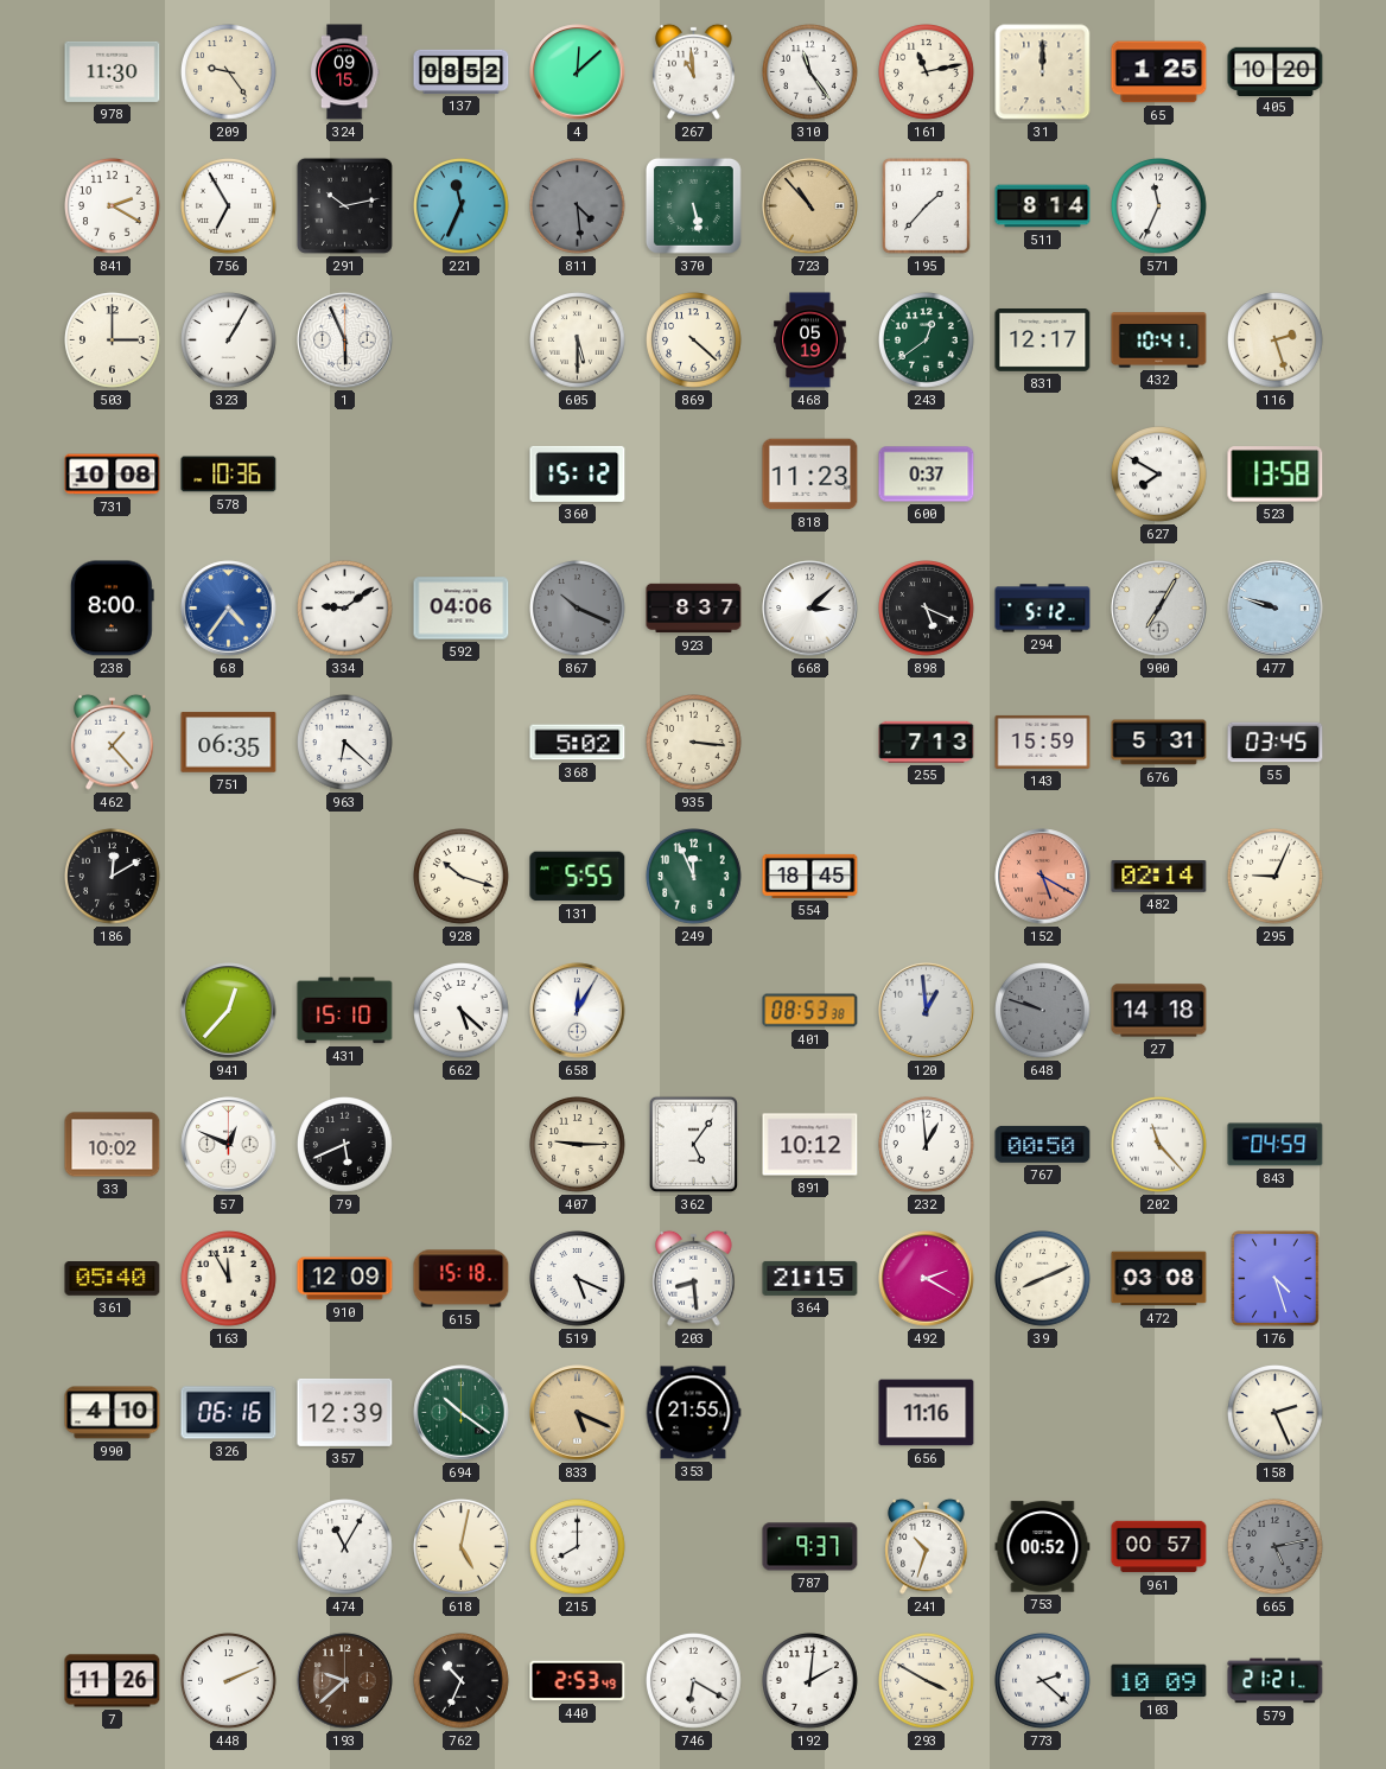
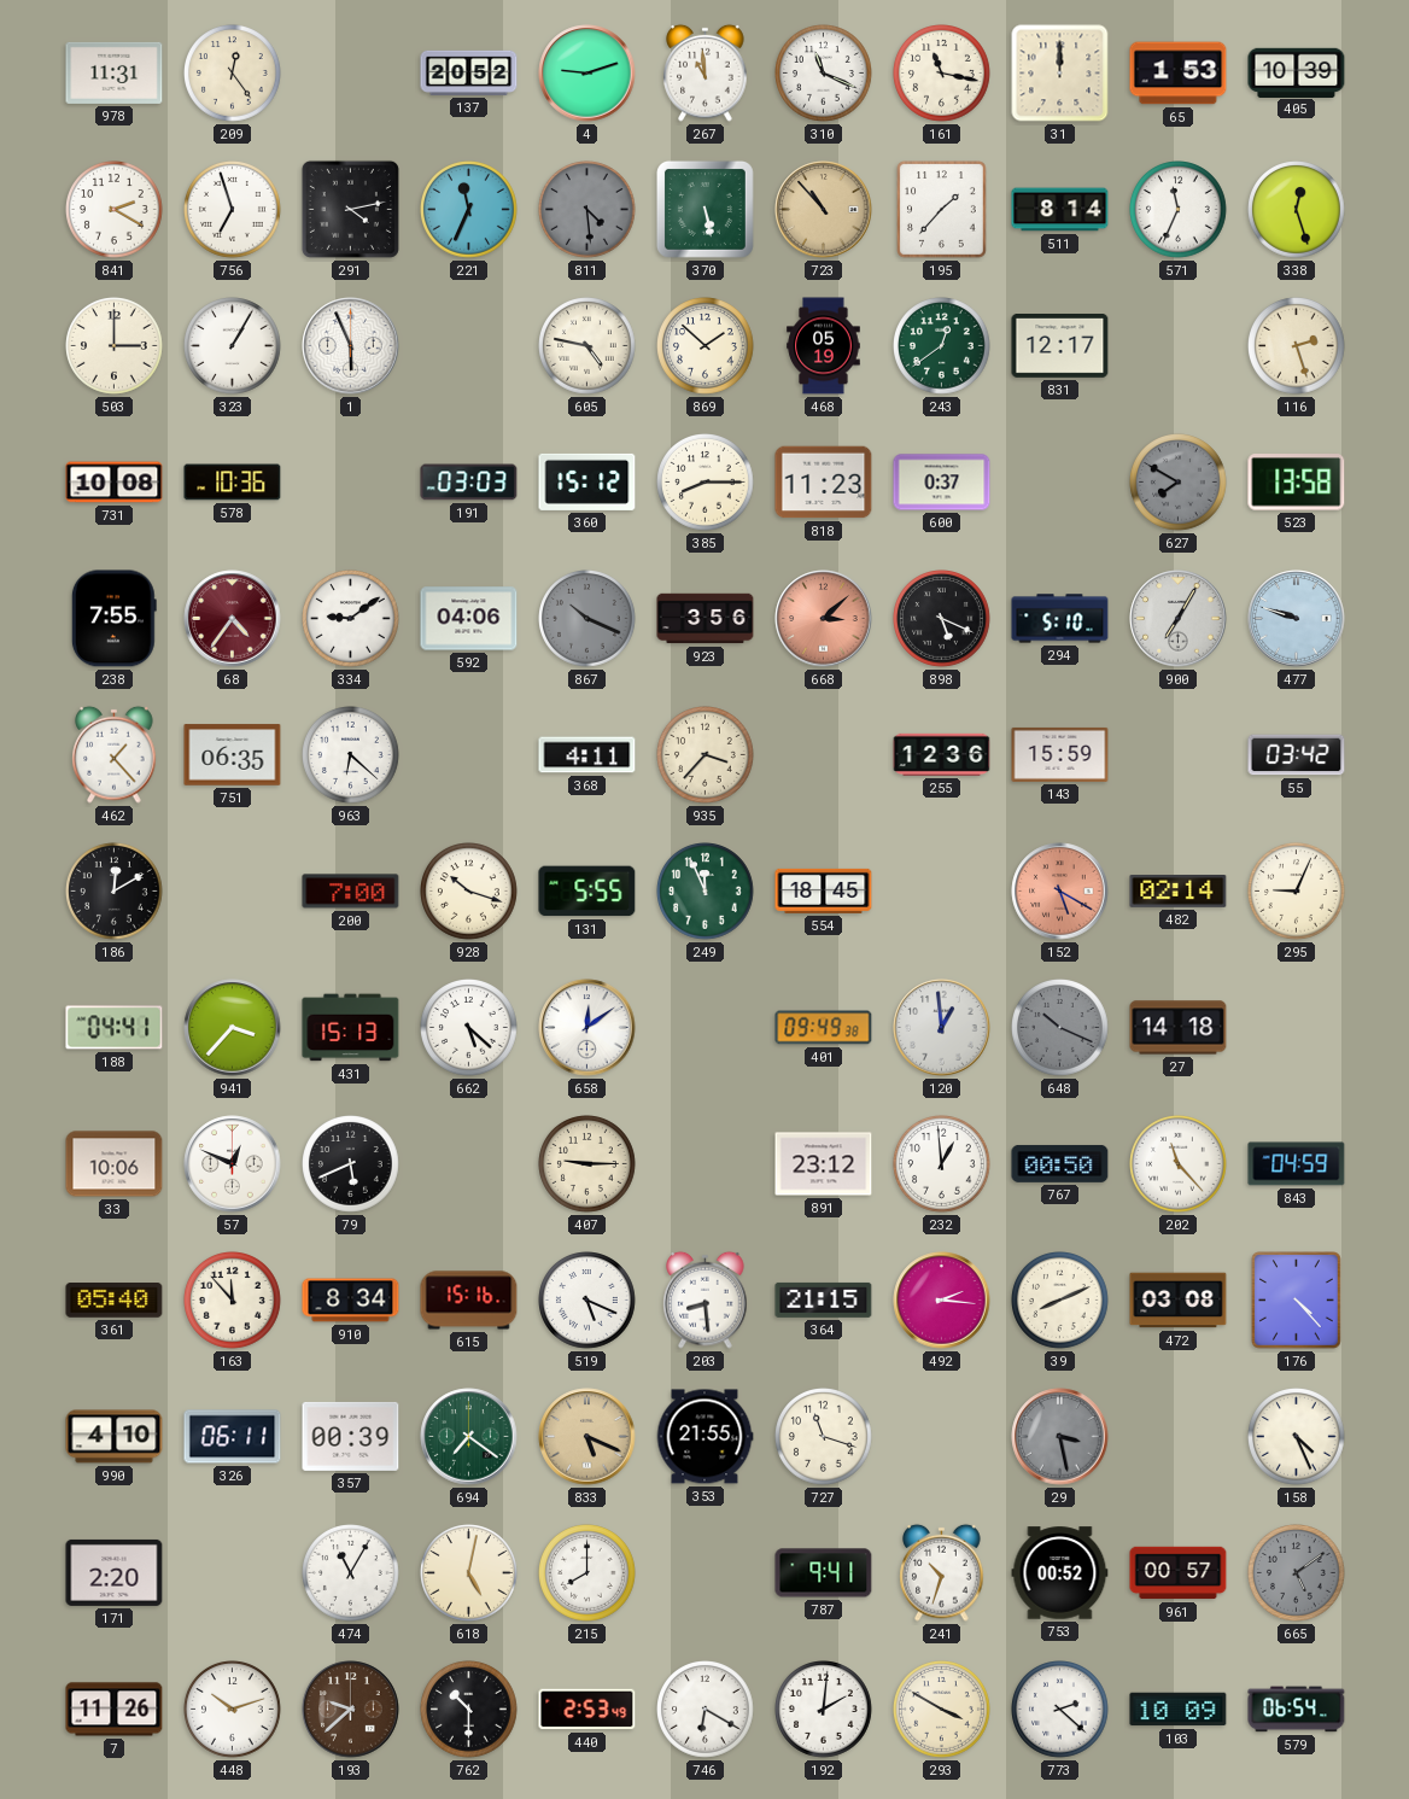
978: 11:30 -> 11:31
209: 9:24 -> 12:24
324: 09:15 -> none
137: 08:52 -> 20:52
4: 12:08 -> 9:12
310: 11:24 -> 11:19
161: 11:13 -> 11:17
65: 1:25 -> 1:53
405: 10:20 -> 10:39
756: 6:55 -> 6:57
291: 10:13 -> 4:13
338: none -> 12:27
605: 5:30 -> 4:47
869: 4:22 -> 1:52
432: 10:41 -> none
191: none -> 03:03
385: none -> 8:15
627 dial: white -> grey
238: 8:00 -> 7:55
68 dial: blue -> burgundy
923: 8:37 -> 3:56
668 dial: white -> salmon
294: 5:12 -> 5:10
368: 5:02 -> 4:11
935: 3:16 -> 3:37
255: 7:13 -> 12:36
676: 5:31 -> none
55: 03:45 -> 03:42
200: none -> 7:00
188: none -> 04:41
941: 12:37 -> 3:37
431: 15:10 -> 15:13
658: 12:05 -> 12:09
401: 08:53 -> 09:49
648: 9:48 -> 10:19
33: 10:02 -> 10:06
362: 5:06 -> none
891: 10:12 -> 23:12
163: 11:55 -> 11:53
910: 12:09 -> 8:34
615: 15:18 -> 15:16
492: 2:20 -> 2:16
176: 4:27 -> 4:23
326: 06:16 -> 06:11
357: 12:39 -> 00:39
694: 10:21 -> 7:21
727: none -> 11:18
656: 11:16 -> none
29: none -> 3:28
158: 2:26 -> 4:26
171: none -> 2:20
787: 9:37 -> 9:41
665: 5:13 -> 5:09
448: 2:11 -> 10:12
762: 10:34 -> 10:30
579: 21:21 -> 06:54
